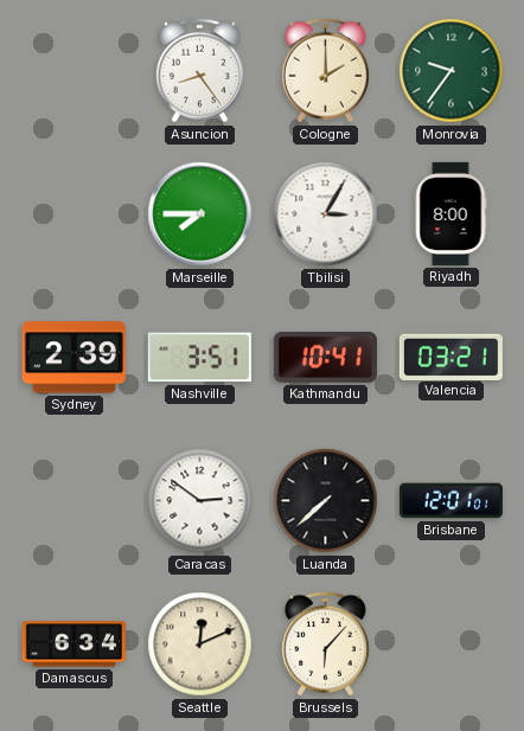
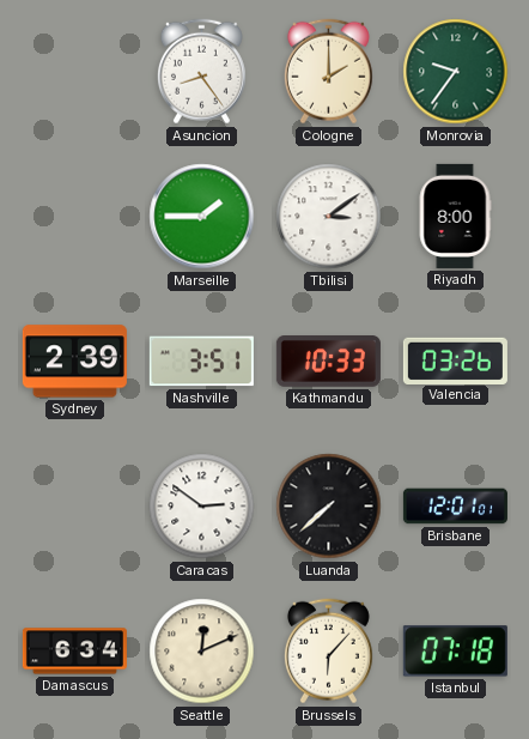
Marseille: 7:45 -> 1:45
Tbilisi: 3:05 -> 3:09
Kathmandu: 10:41 -> 10:33
Valencia: 03:21 -> 03:26
Istanbul: none -> 07:18
